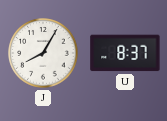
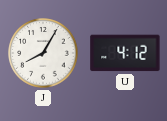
U: 8:37 -> 4:12
